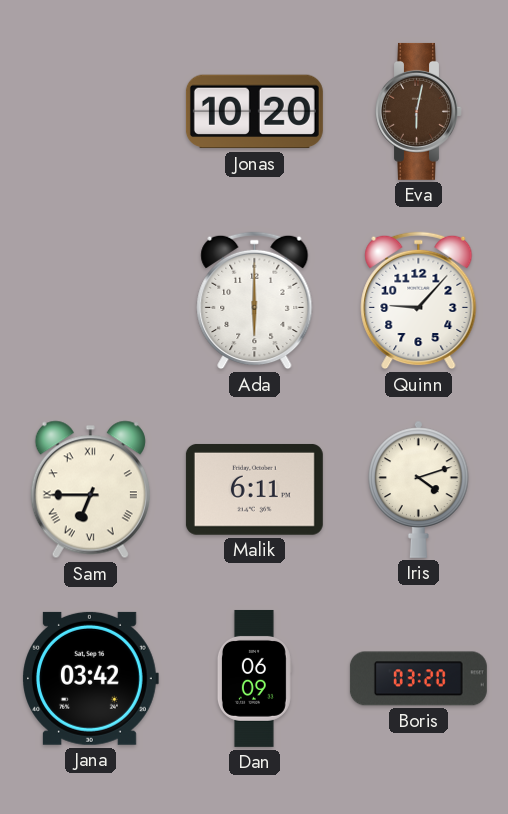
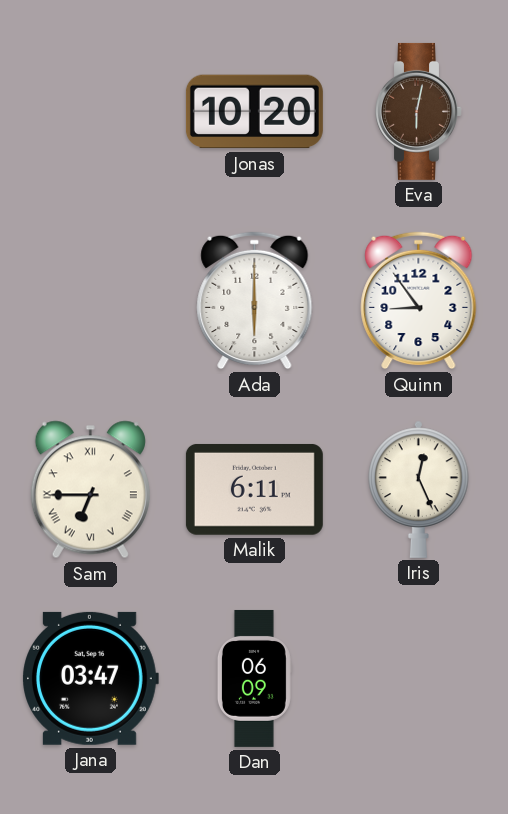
Quinn: 9:07 -> 8:54
Iris: 4:12 -> 12:26
Jana: 03:42 -> 03:47
Boris: 03:20 -> none
